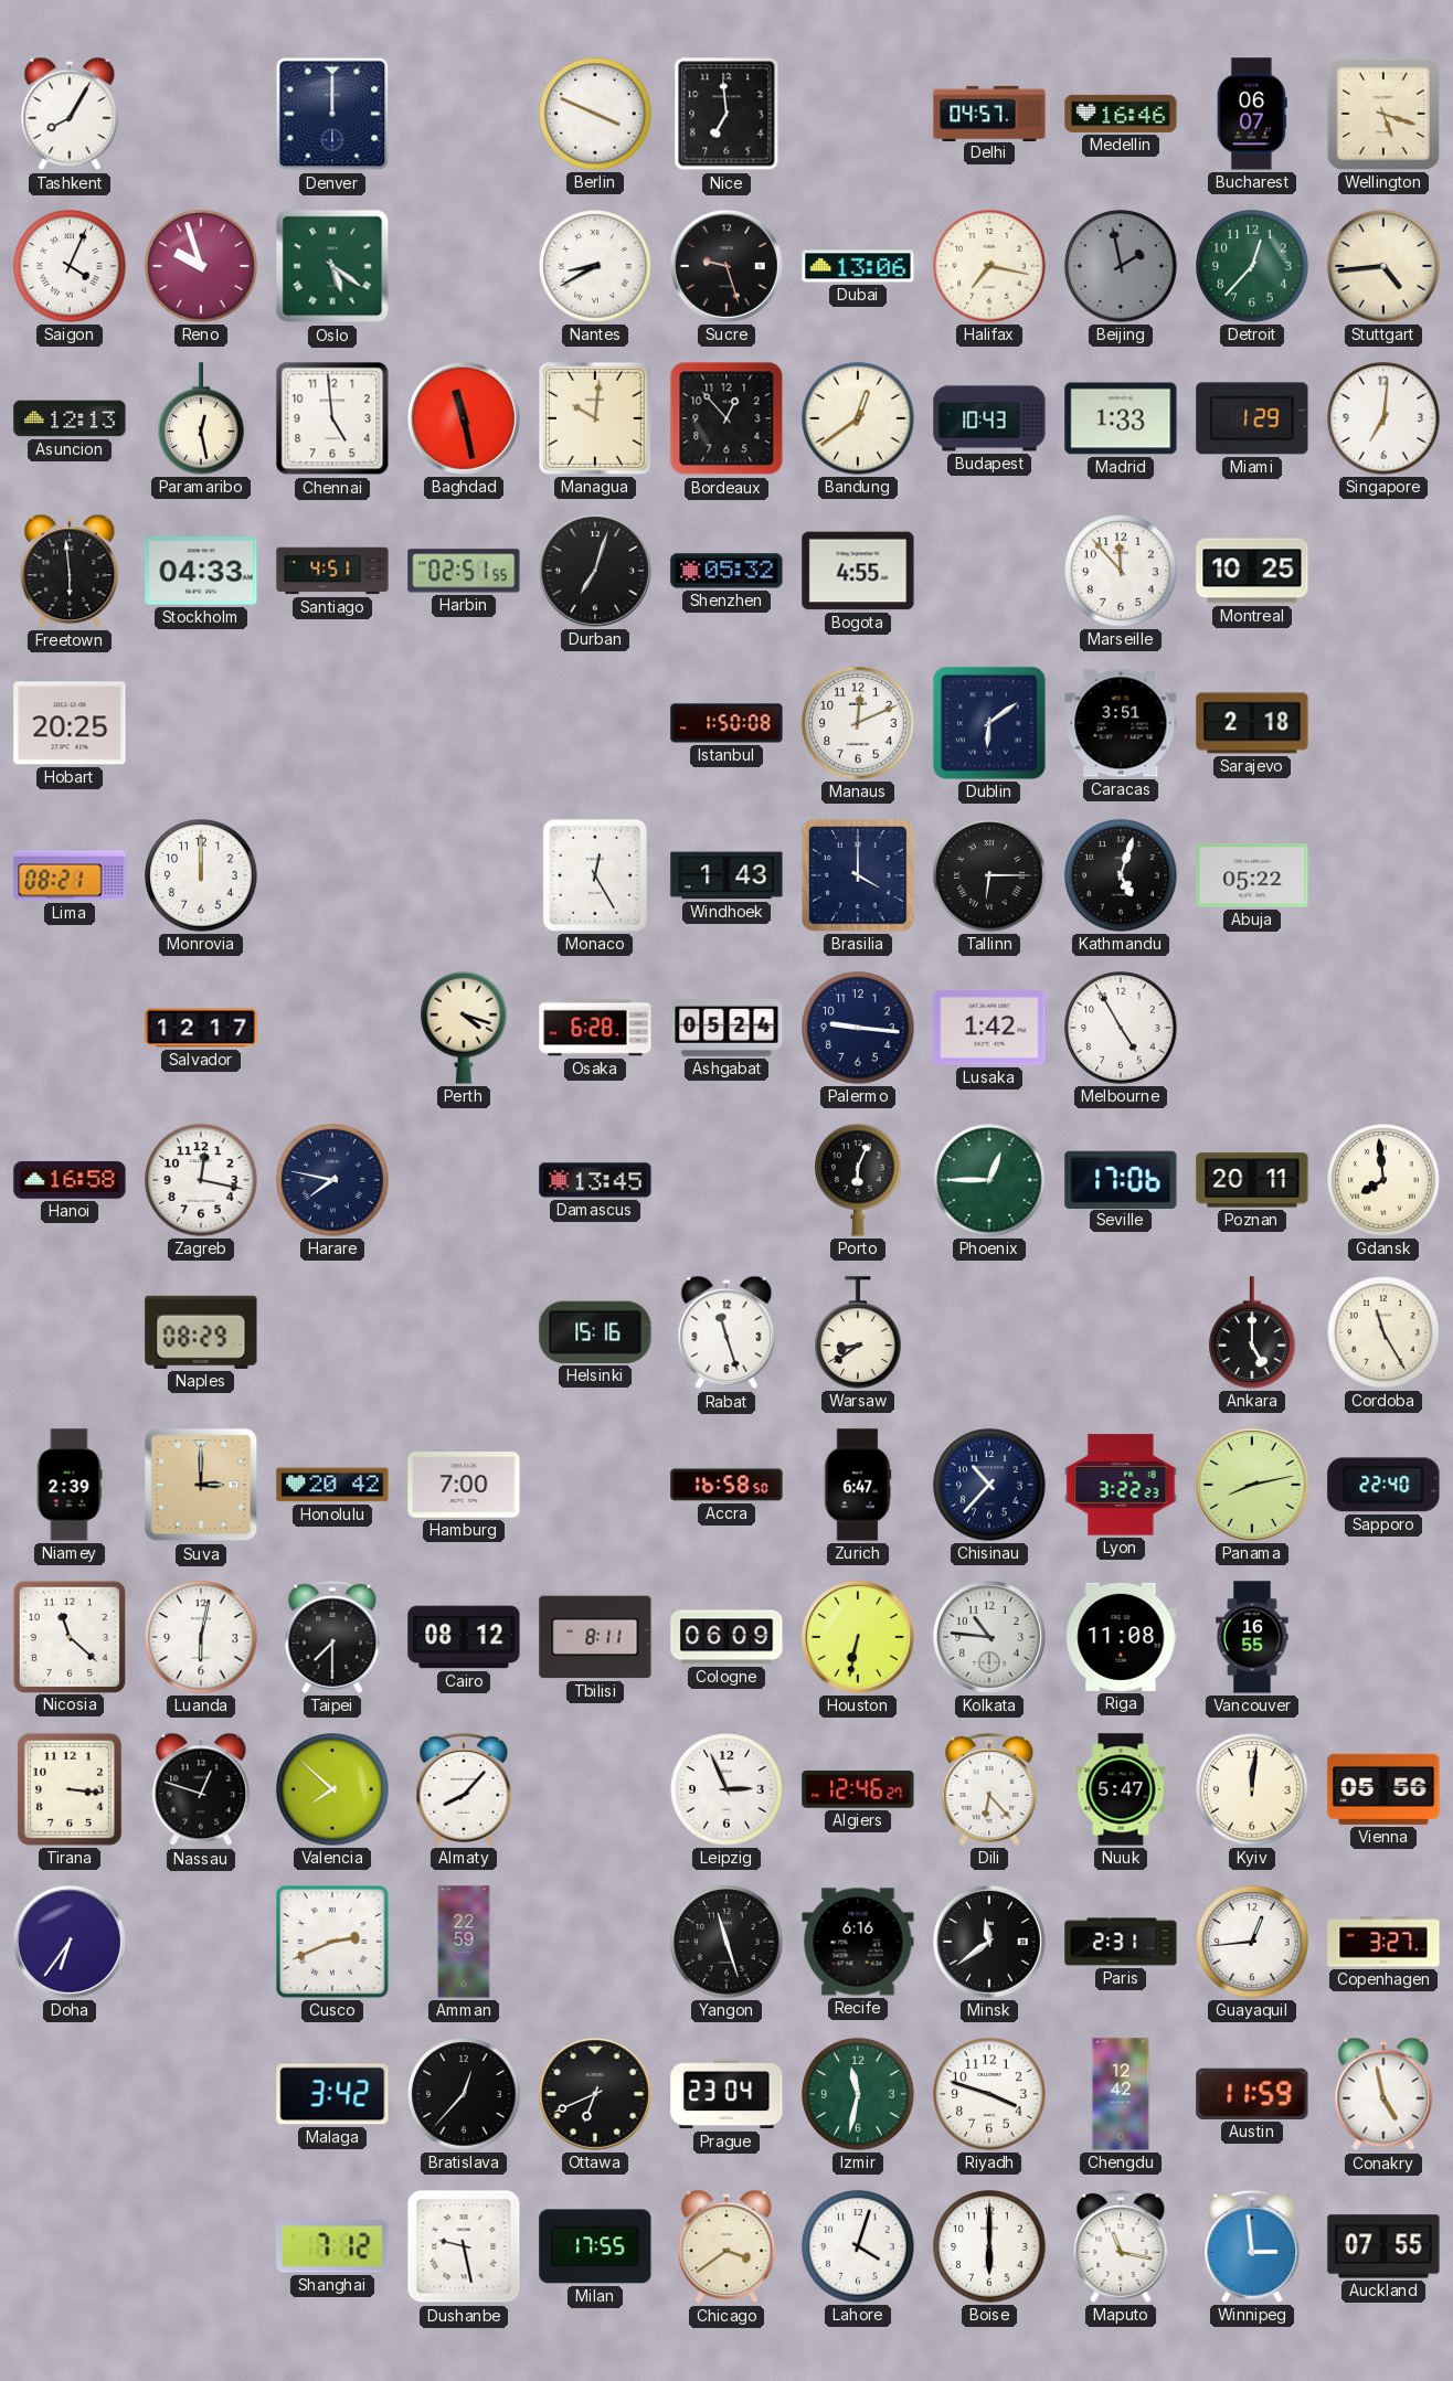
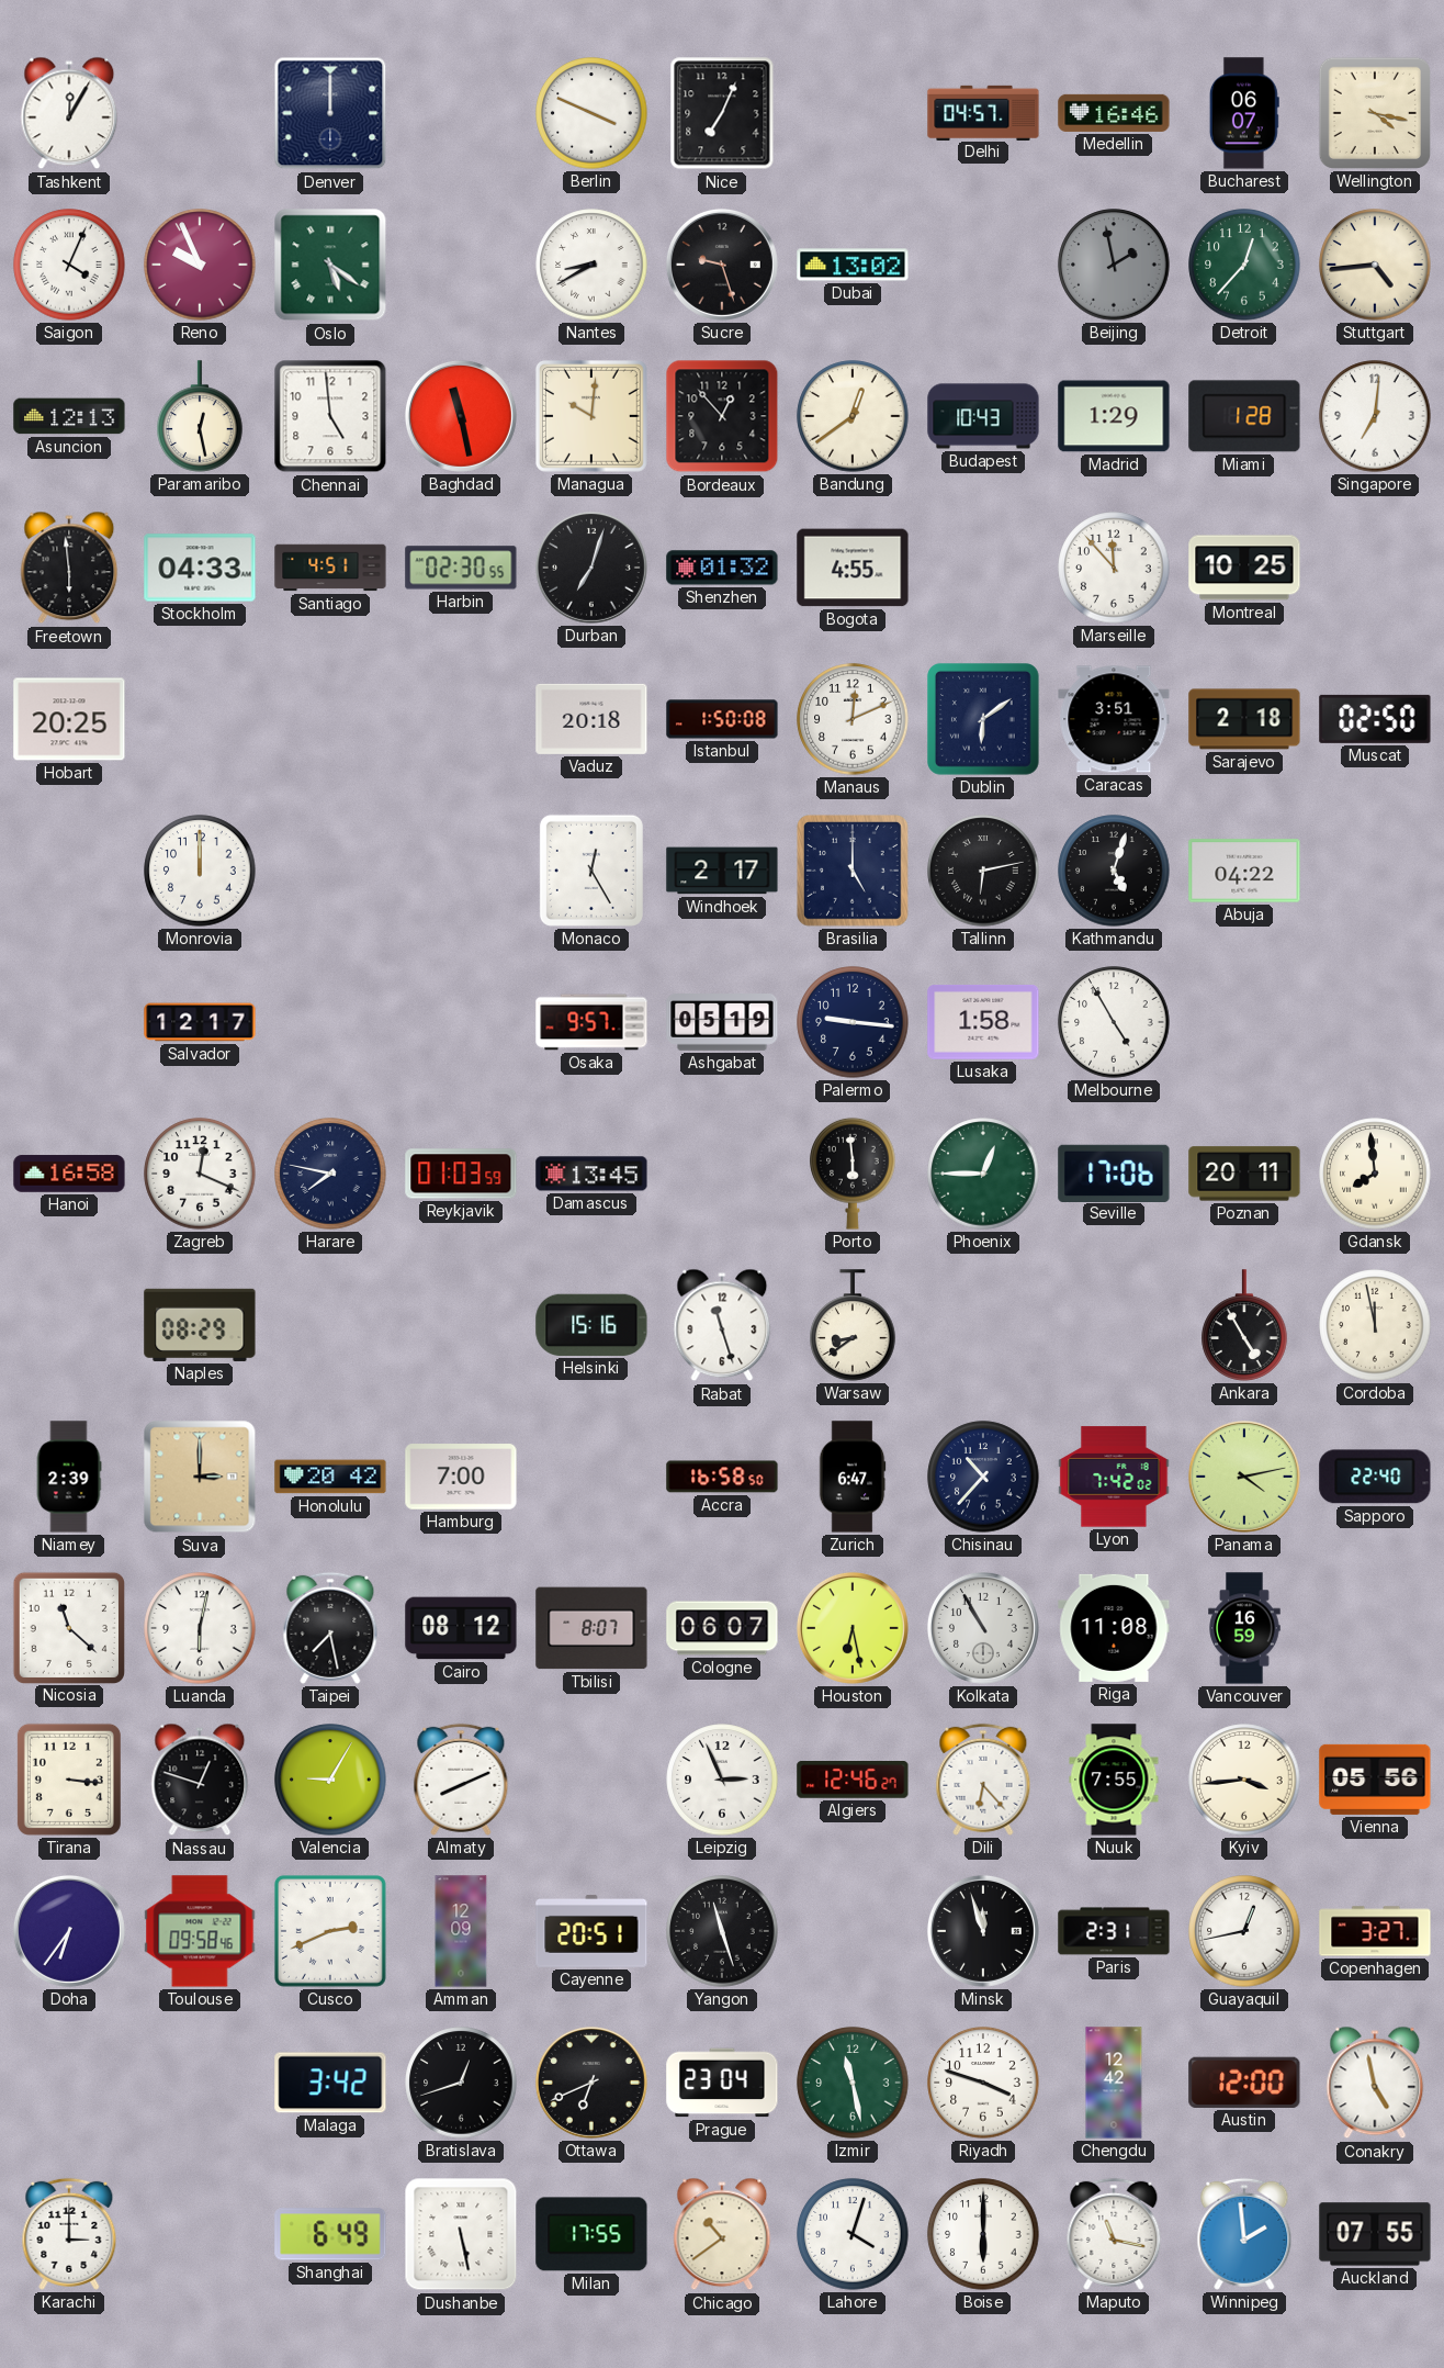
Tashkent: 8:05 -> 12:05
Nice: 6:59 -> 7:04
Wellington: 5:18 -> 4:17
Reno: 9:57 -> 9:56
Dubai: 13:06 -> 13:02
Halifax: 7:17 -> none
Madrid: 1:33 -> 1:29
Miami: 1:29 -> 1:28
Harbin: 02:51 -> 02:30
Shenzhen: 05:32 -> 01:32
Vaduz: none -> 20:18
Muscat: none -> 02:50
Lima: 08:21 -> none
Windhoek: 1:43 -> 2:17
Brasilia: 4:00 -> 5:00
Tallinn: 6:15 -> 6:13
Abuja: 05:22 -> 04:22
Perth: 4:18 -> none
Osaka: 6:28 -> 9:57
Ashgabat: 05:24 -> 05:19
Lusaka: 1:42 -> 1:58
Zagreb: 12:17 -> 12:19
Reykjavik: none -> 01:03
Porto: 6:04 -> 5:59
Ankara: 5:00 -> 4:55
Cordoba: 11:25 -> 11:58
Lyon: 3:22 -> 7:42
Panama: 8:13 -> 4:13
Taipei: 7:30 -> 7:28
Tbilisi: 8:11 -> 8:07
Cologne: 06:09 -> 06:07
Houston: 6:32 -> 6:28
Kolkata: 10:46 -> 10:55
Vancouver: 16:55 -> 16:59
Valencia: 7:52 -> 9:05
Almaty: 8:07 -> 8:11
Nuuk: 5:47 -> 7:55
Kyiv: 12:01 -> 3:44
Toulouse: none -> 09:58
Amman: 22:59 -> 12:09
Cayenne: none -> 20:51
Recife: 6:16 -> none
Minsk: 11:39 -> 11:57
Guayaquil: 12:44 -> 12:43
Bratislava: 12:37 -> 12:42
Izmir: 11:32 -> 11:28
Austin: 11:59 -> 12:00
Karachi: none -> 3:00
Shanghai: 7:12 -> 6:49
Dushanbe: 9:28 -> 5:28
Chicago: 3:39 -> 10:39
Winnipeg: 2:59 -> 1:59
